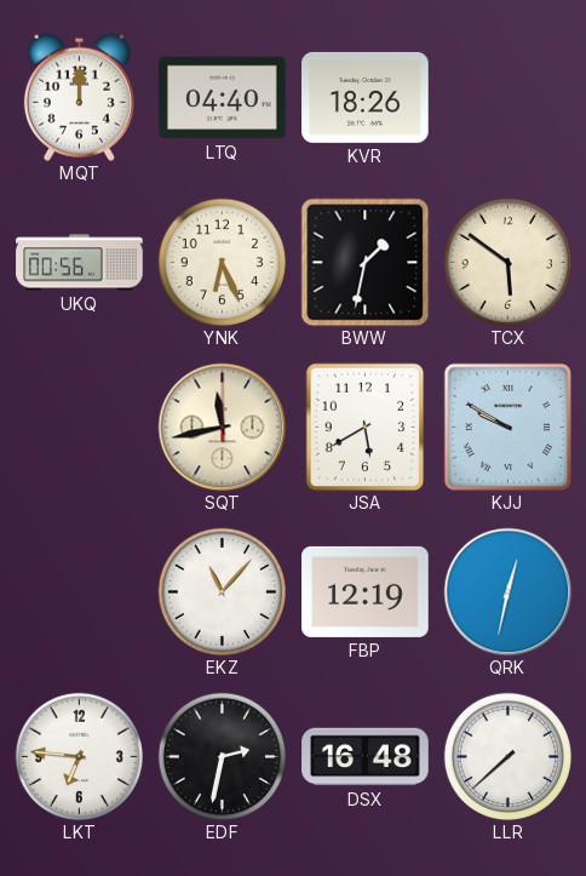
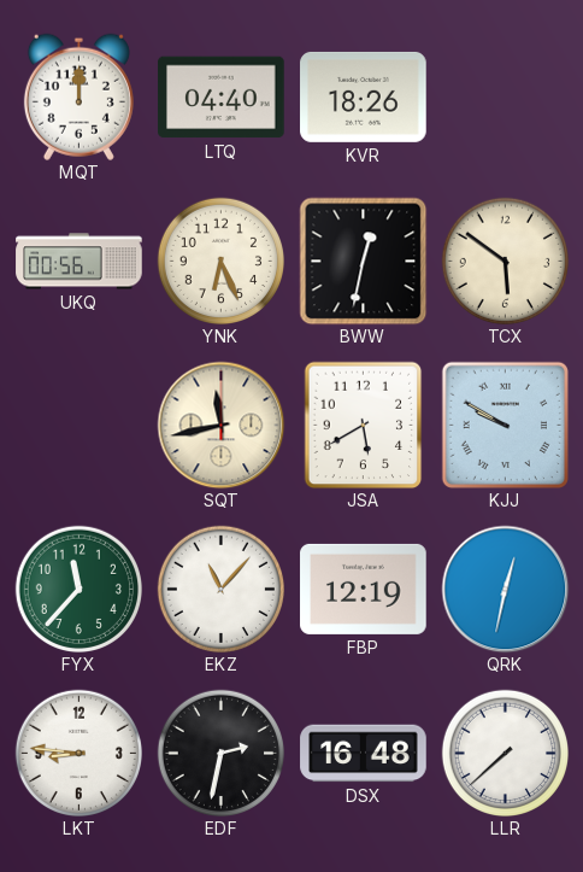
BWW: 1:32 -> 12:32
FYX: none -> 11:37
LKT: 6:46 -> 8:46
